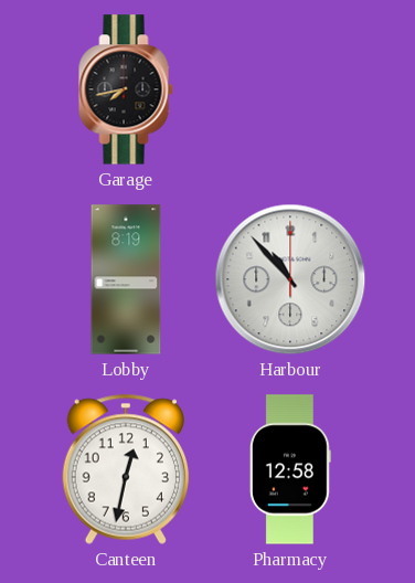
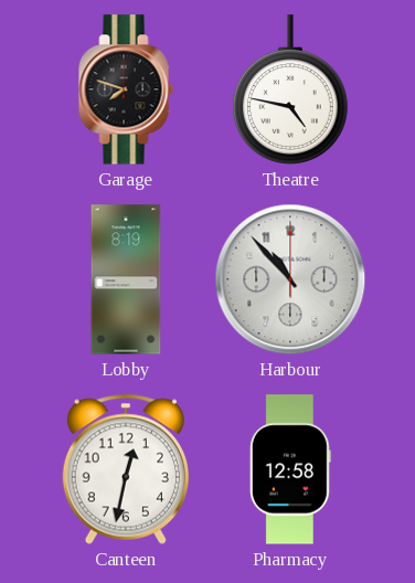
Garage: 7:43 -> 7:48
Theatre: none -> 4:47
